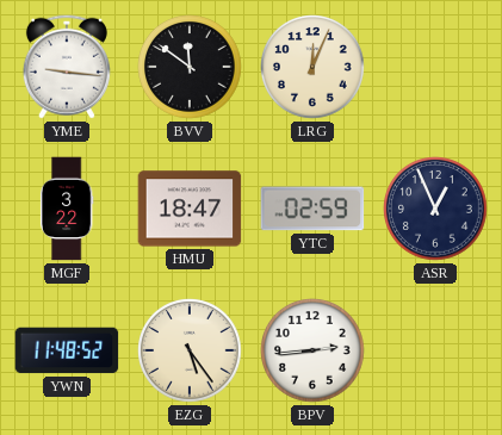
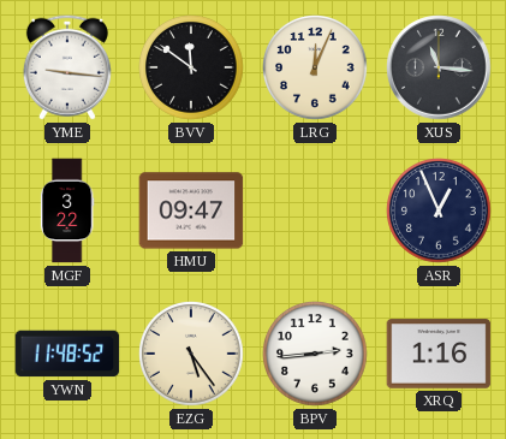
XUS: none -> 11:16
HMU: 18:47 -> 09:47
YTC: 02:59 -> none
XRQ: none -> 1:16
